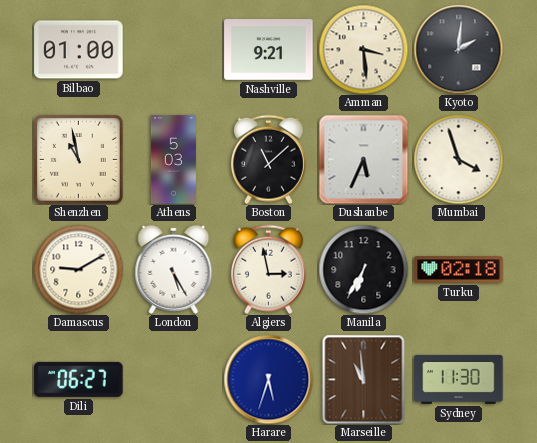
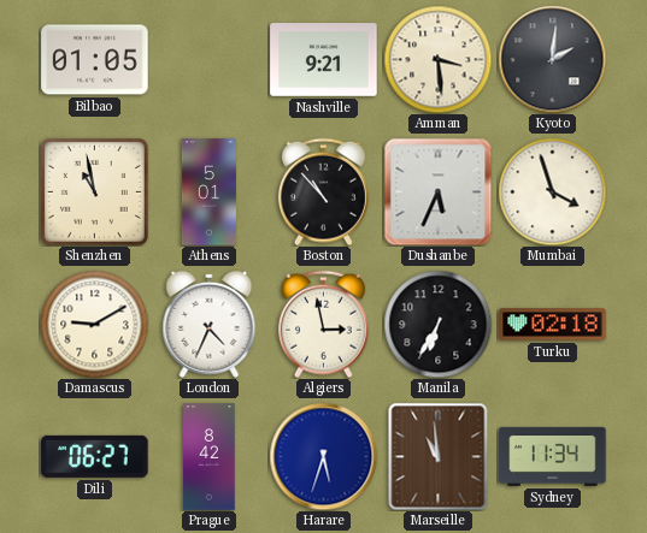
Bilbao: 01:00 -> 01:05
Athens: 5:03 -> 5:01
Boston: 11:08 -> 10:53
London: 5:25 -> 4:34
Prague: none -> 8:42
Sydney: 11:30 -> 11:34
